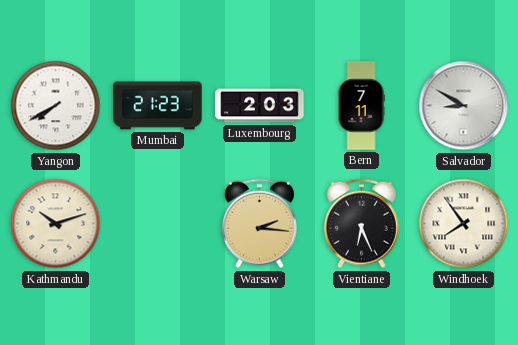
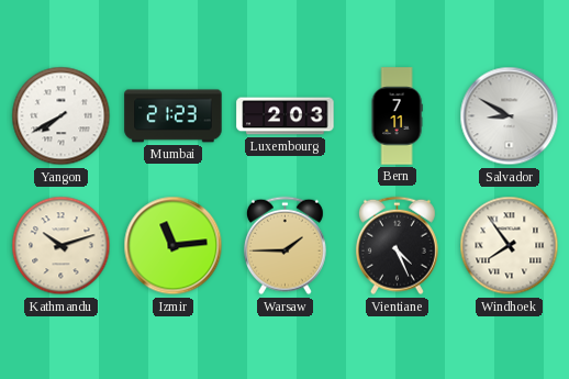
Izmir: none -> 11:14
Warsaw: 2:16 -> 1:45
Vientiane: 6:26 -> 4:26
